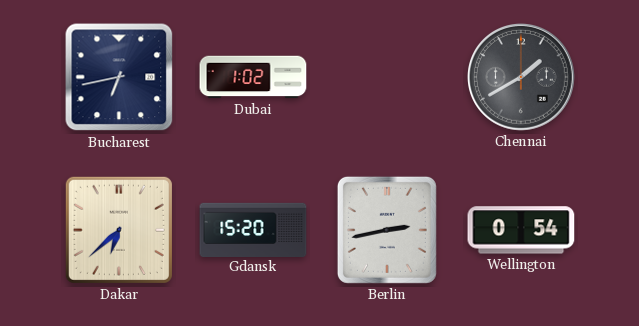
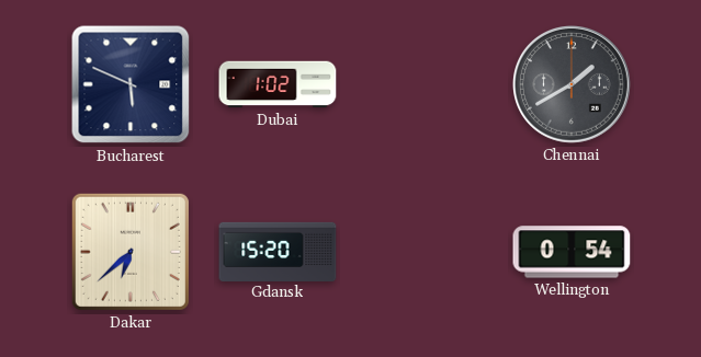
Bucharest: 6:43 -> 5:49
Berlin: 2:43 -> none
